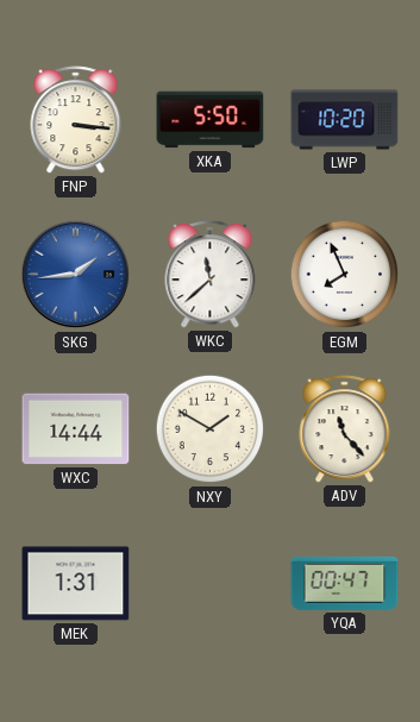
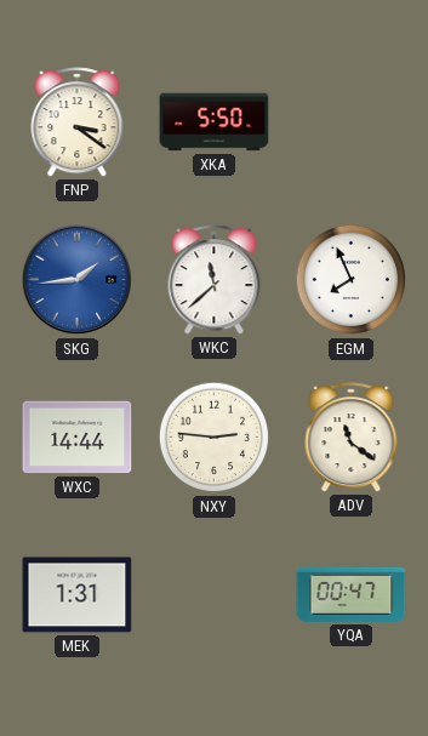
FNP: 3:16 -> 3:21
LWP: 10:20 -> none
NXY: 1:50 -> 2:46
ADV: 11:23 -> 11:21
